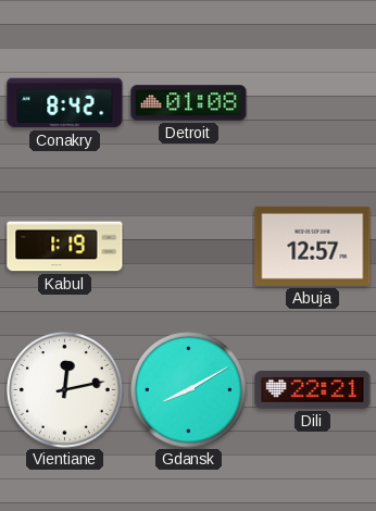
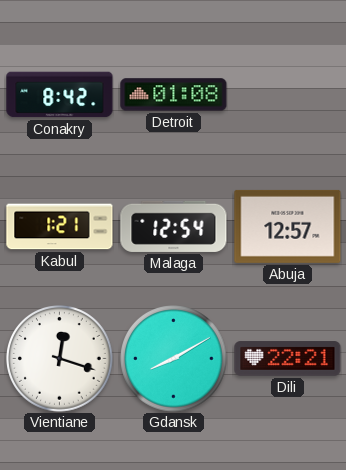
Kabul: 1:19 -> 1:21
Malaga: none -> 12:54
Vientiane: 12:13 -> 12:18
